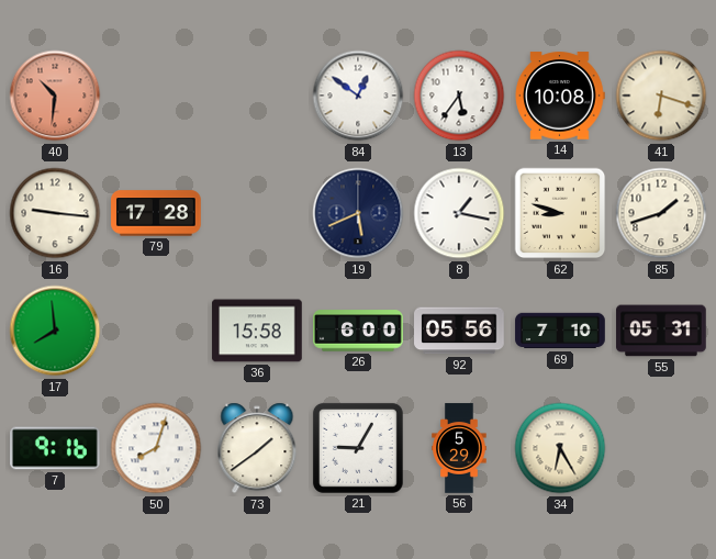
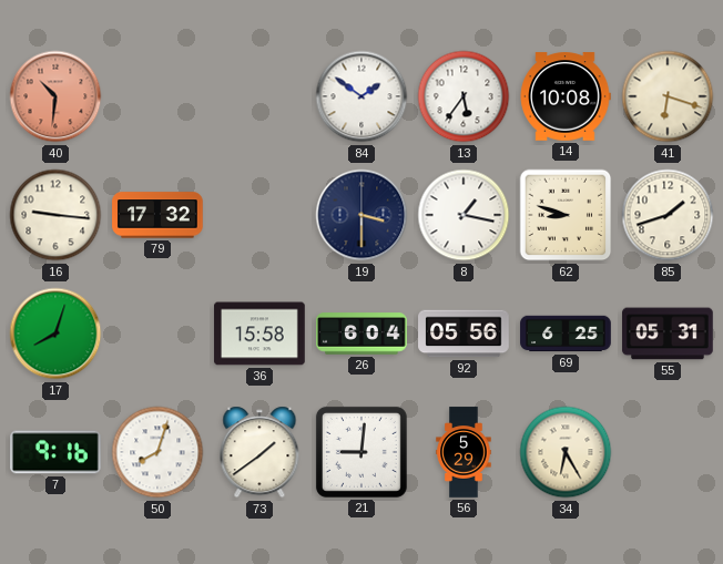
84: 12:51 -> 1:51
79: 17:28 -> 17:32
19: 5:41 -> 3:30
17: 7:59 -> 8:03
26: 6:00 -> 6:04
69: 7:10 -> 6:25
21: 9:05 -> 9:01
